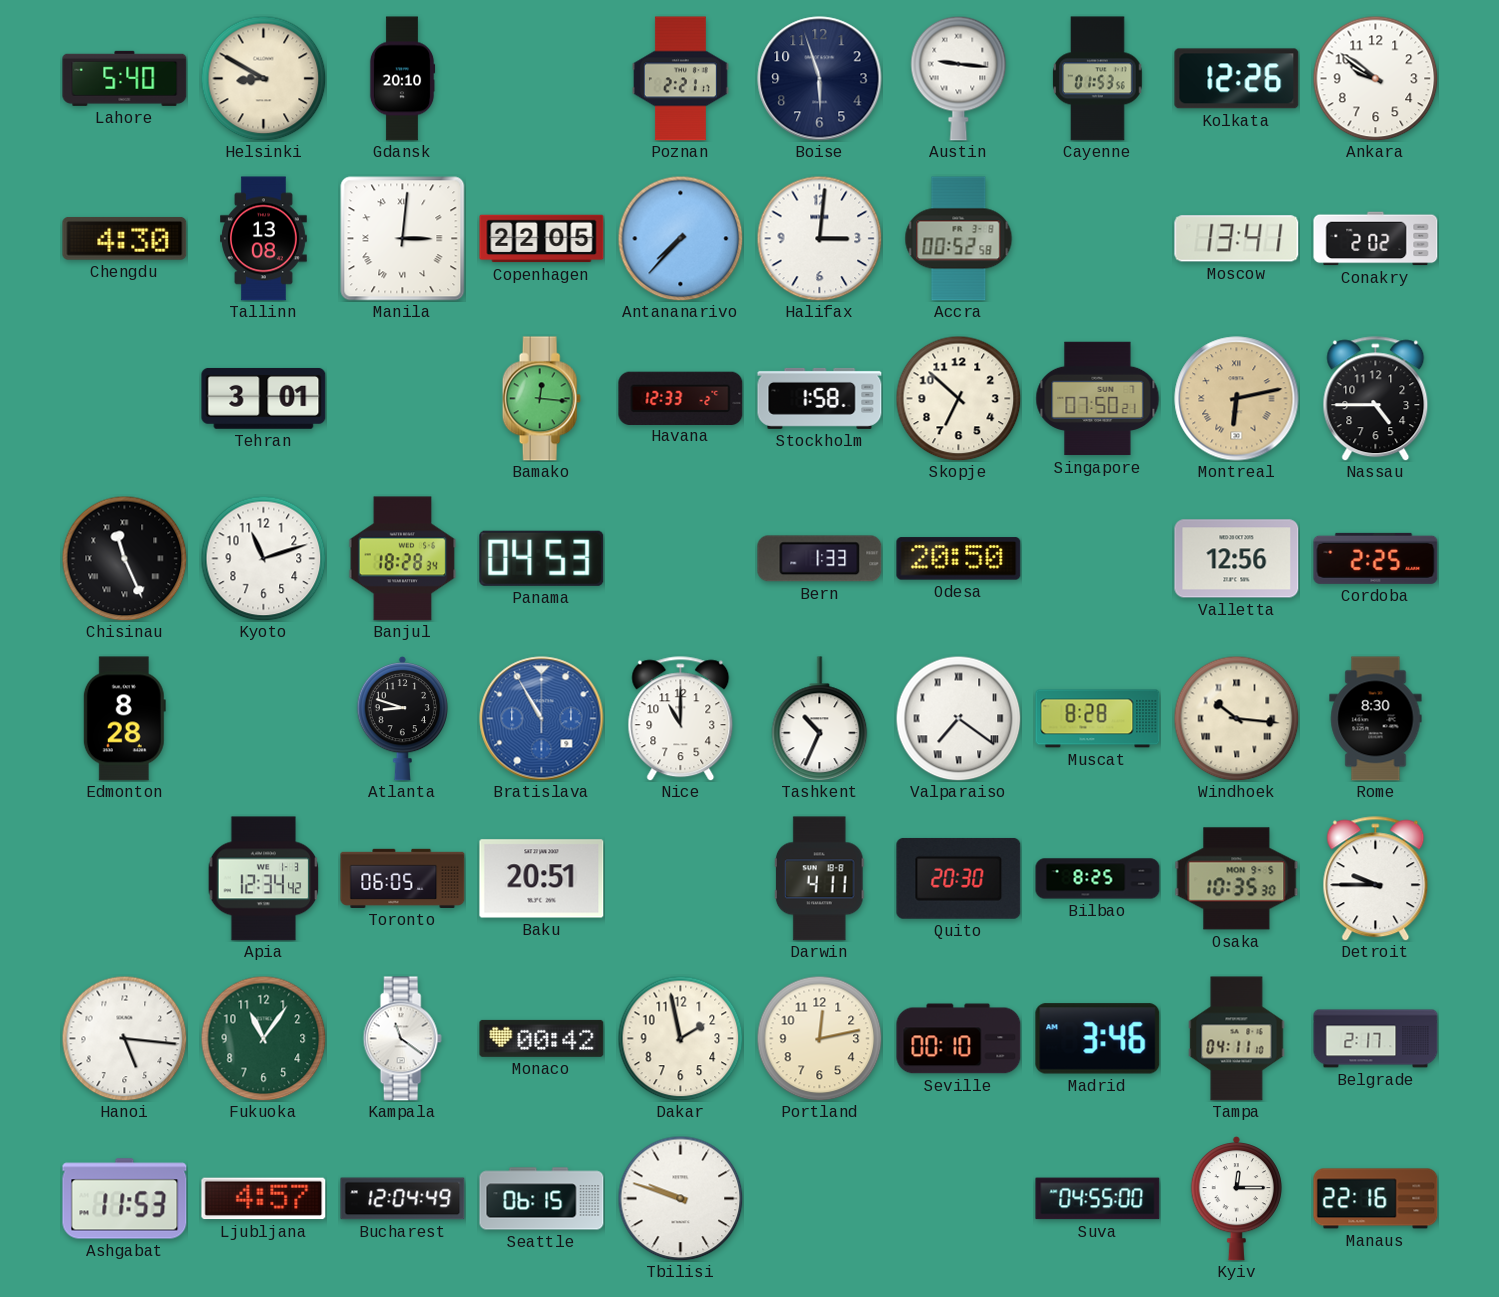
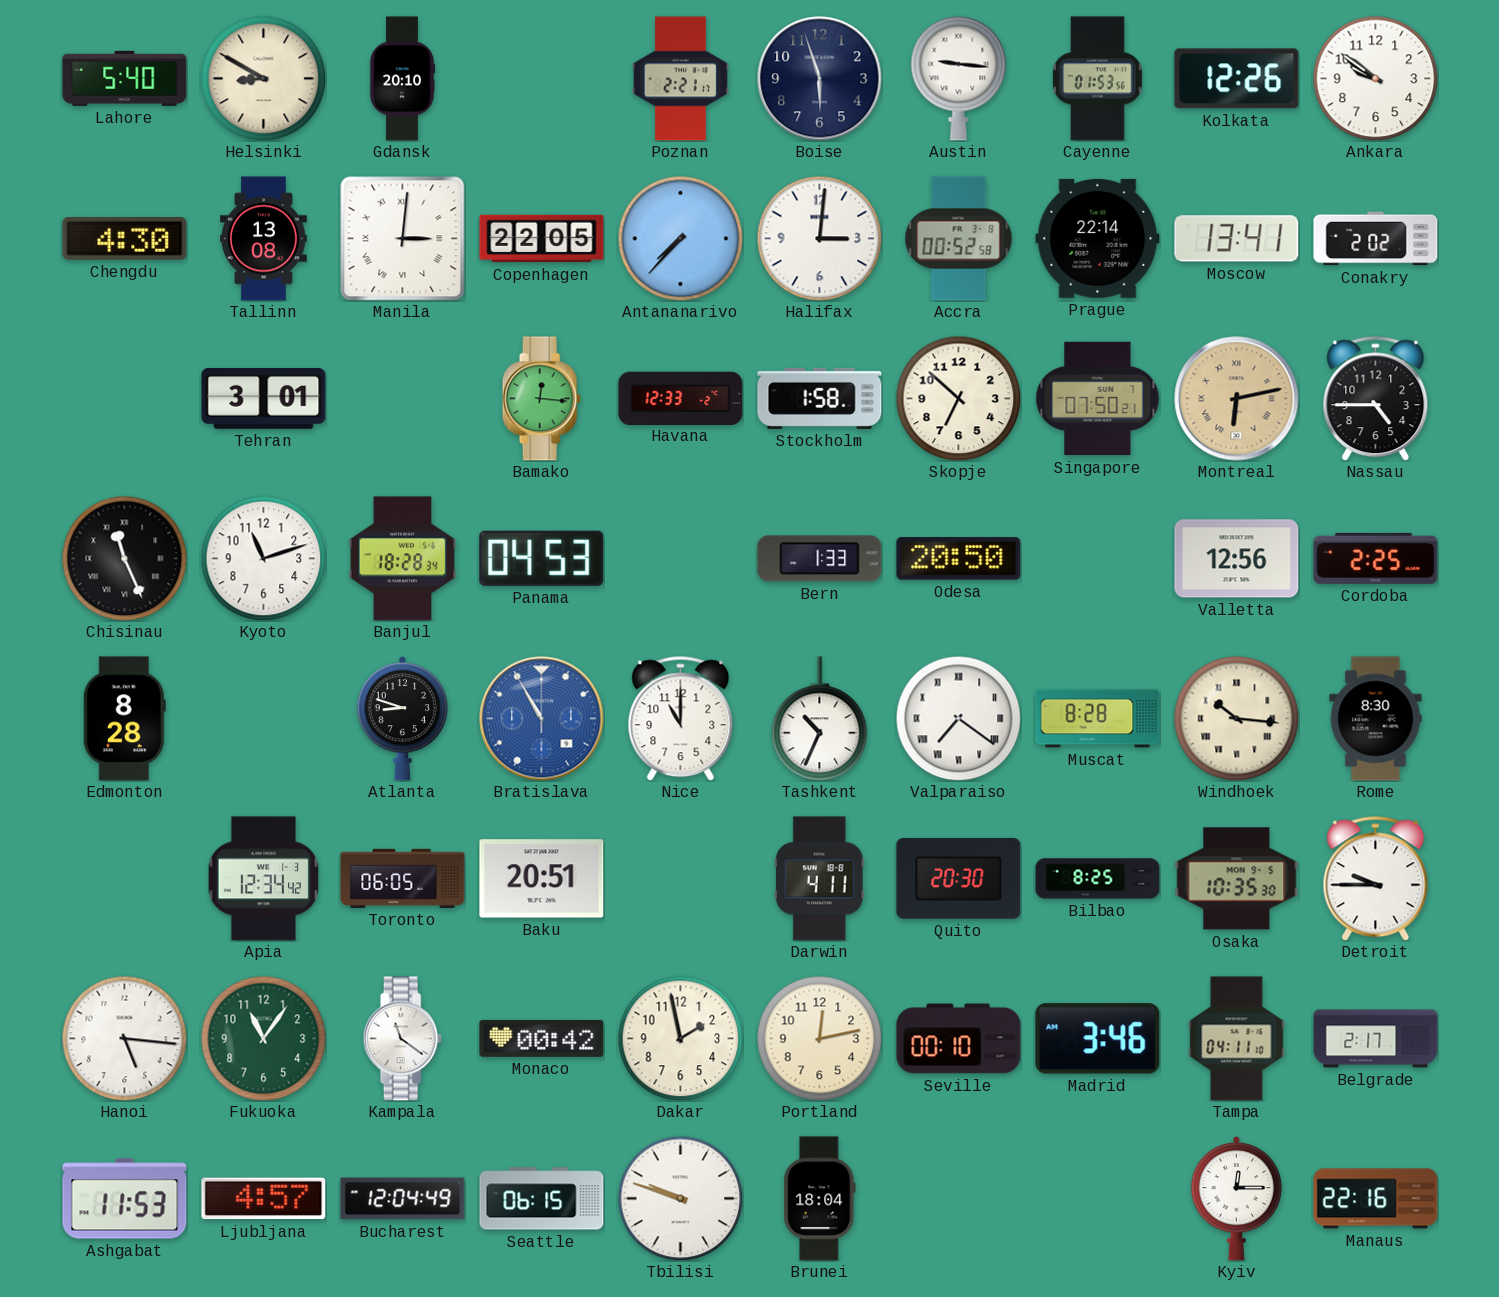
Prague: none -> 22:14
Brunei: none -> 18:04
Suva: 04:55 -> none
